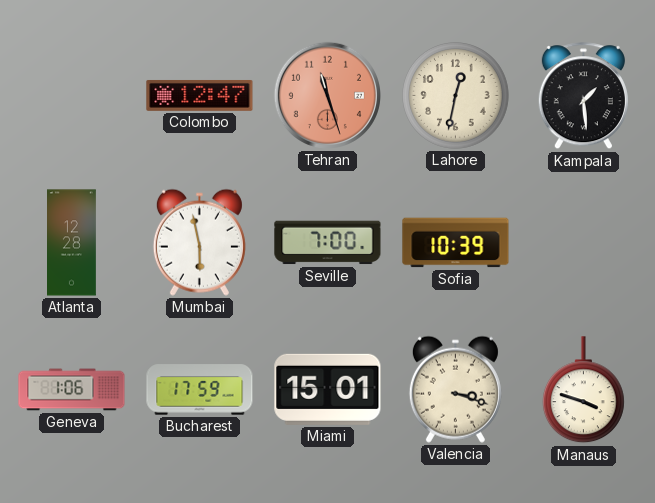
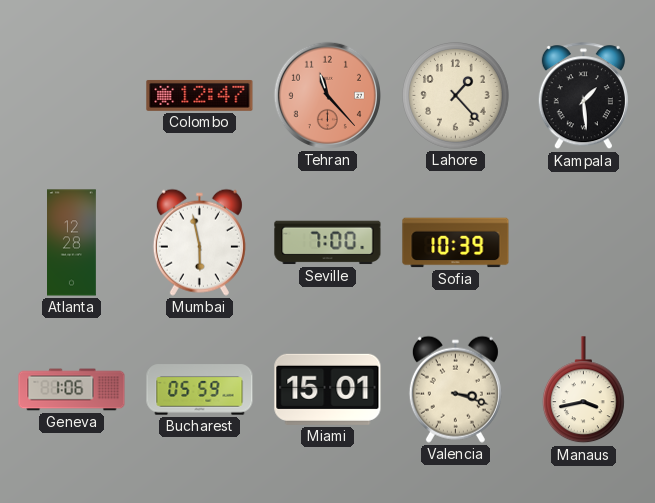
Tehran: 11:27 -> 11:23
Lahore: 12:32 -> 1:23
Bucharest: 17:59 -> 05:59
Manaus: 3:48 -> 3:43
